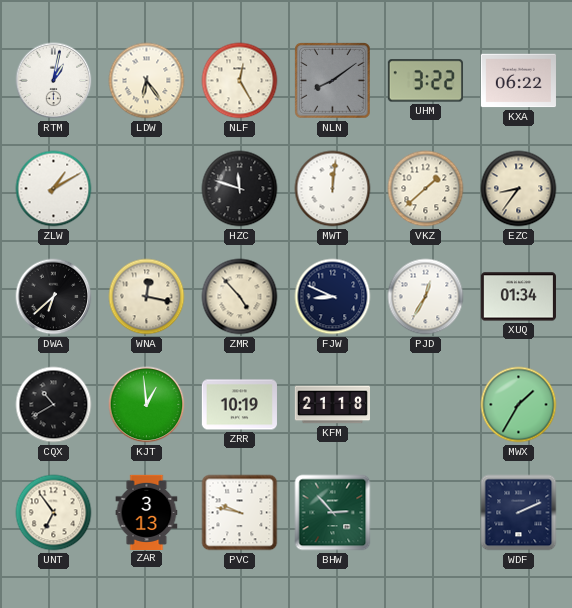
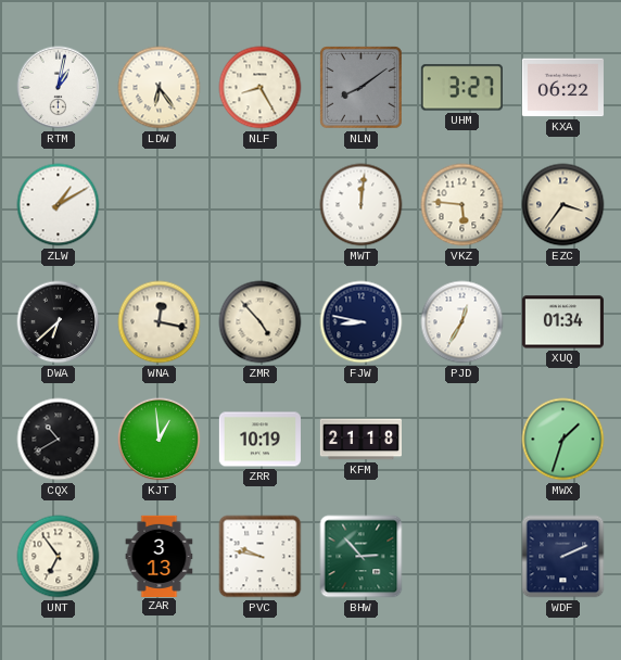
NLF: 12:25 -> 8:25
UHM: 3:22 -> 3:27
HZC: 11:48 -> none
VKZ: 1:38 -> 5:46
EZC: 8:36 -> 3:36
FJW: 8:49 -> 8:47
MWX: 1:35 -> 1:33
